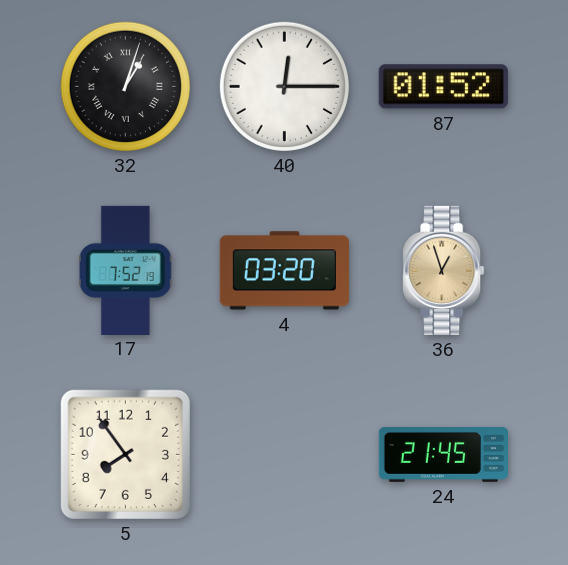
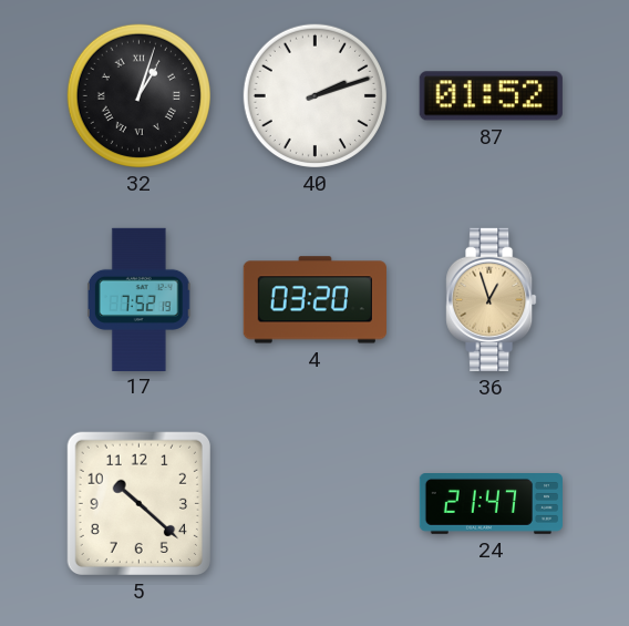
40: 12:15 -> 2:12
5: 7:54 -> 10:22
24: 21:45 -> 21:47
